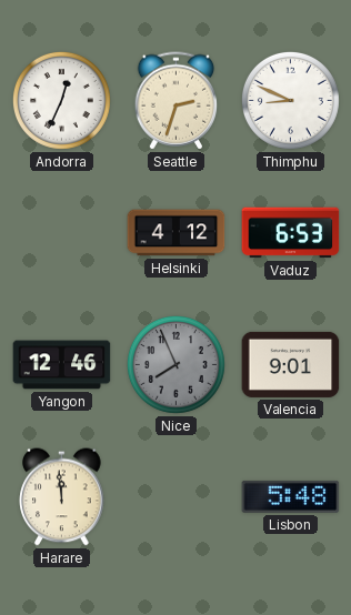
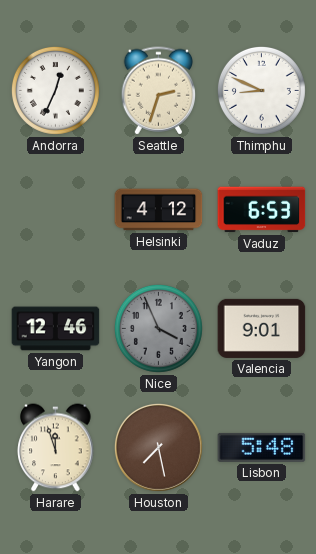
Nice: 7:56 -> 3:56
Harare: 11:59 -> 11:57
Houston: none -> 7:28
